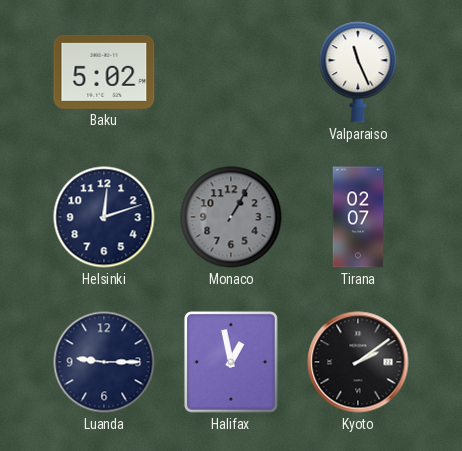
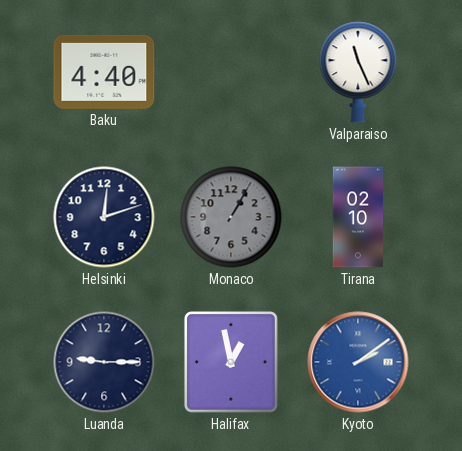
Baku: 5:02 -> 4:40
Tirana: 02:07 -> 02:10
Kyoto dial: black -> blue
